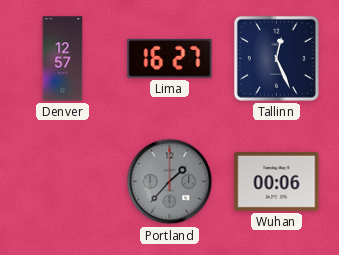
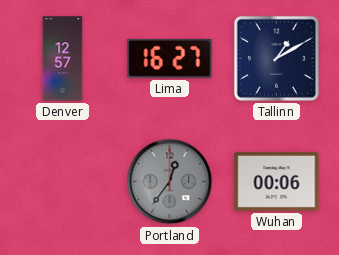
Tallinn: 12:26 -> 1:10
Portland: 1:37 -> 12:36
